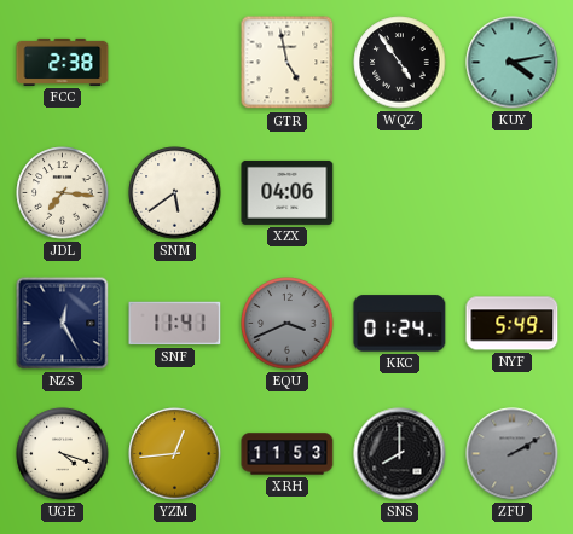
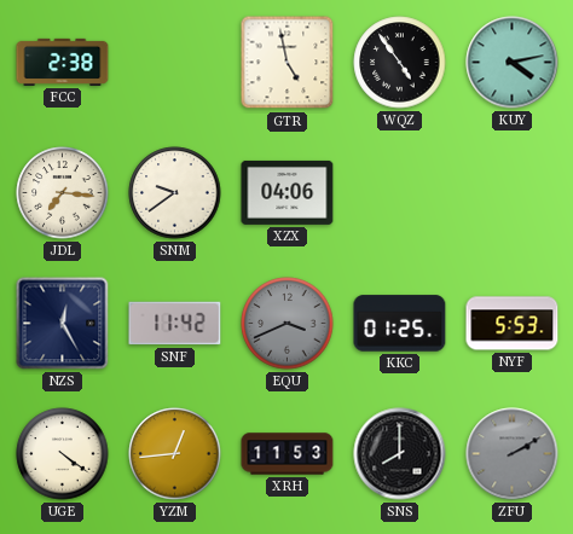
SNM: 5:39 -> 9:39
SNF: 11:41 -> 11:42
KKC: 01:24 -> 01:25
NYF: 5:49 -> 5:53
UGE: 4:18 -> 4:21
